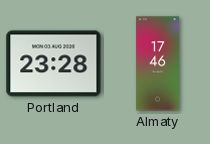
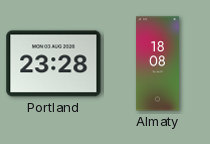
Almaty: 17:46 -> 18:08
